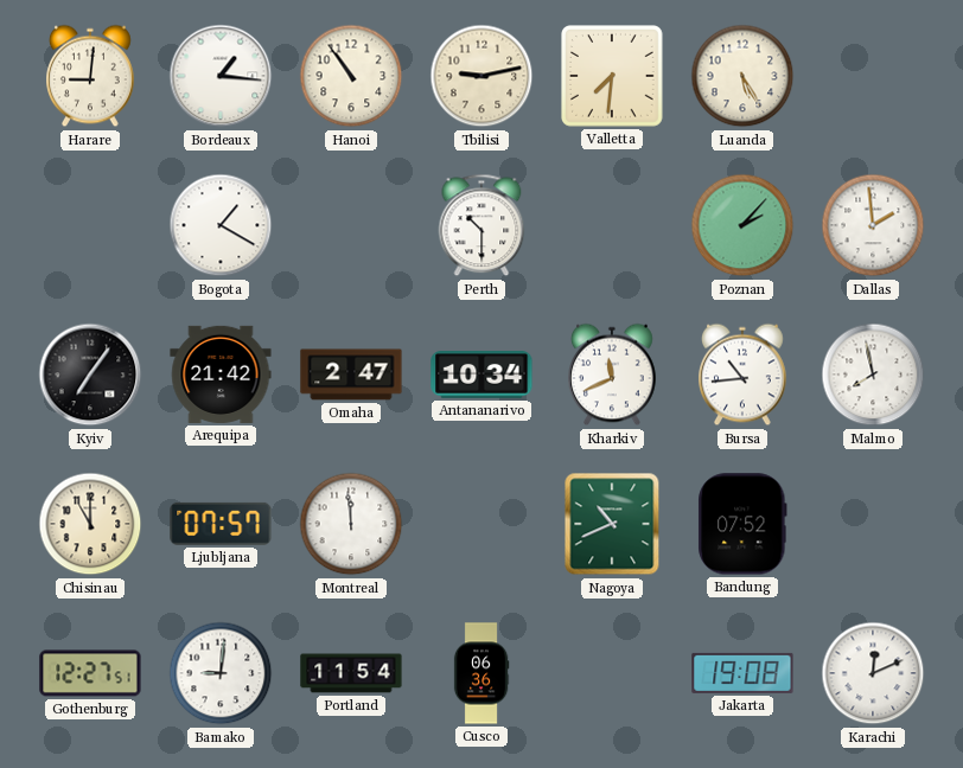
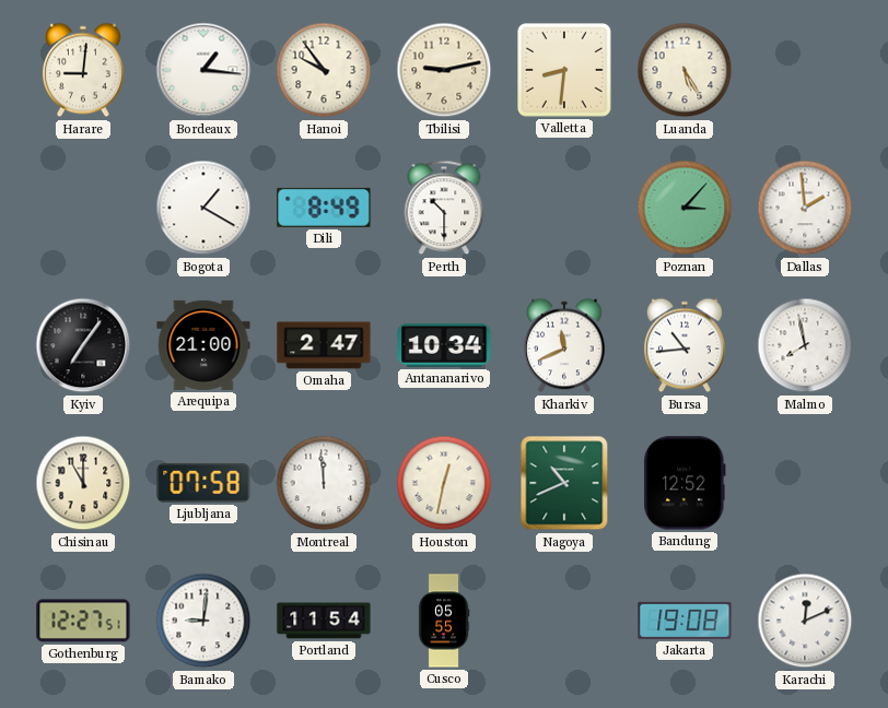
Hanoi: 10:54 -> 9:54
Valletta: 7:31 -> 8:31
Dili: none -> 8:49
Poznan: 2:07 -> 3:07
Arequipa: 21:42 -> 21:00
Ljubljana: 07:57 -> 07:58
Houston: none -> 12:32
Bandung: 07:52 -> 12:52
Cusco: 06:36 -> 05:55
